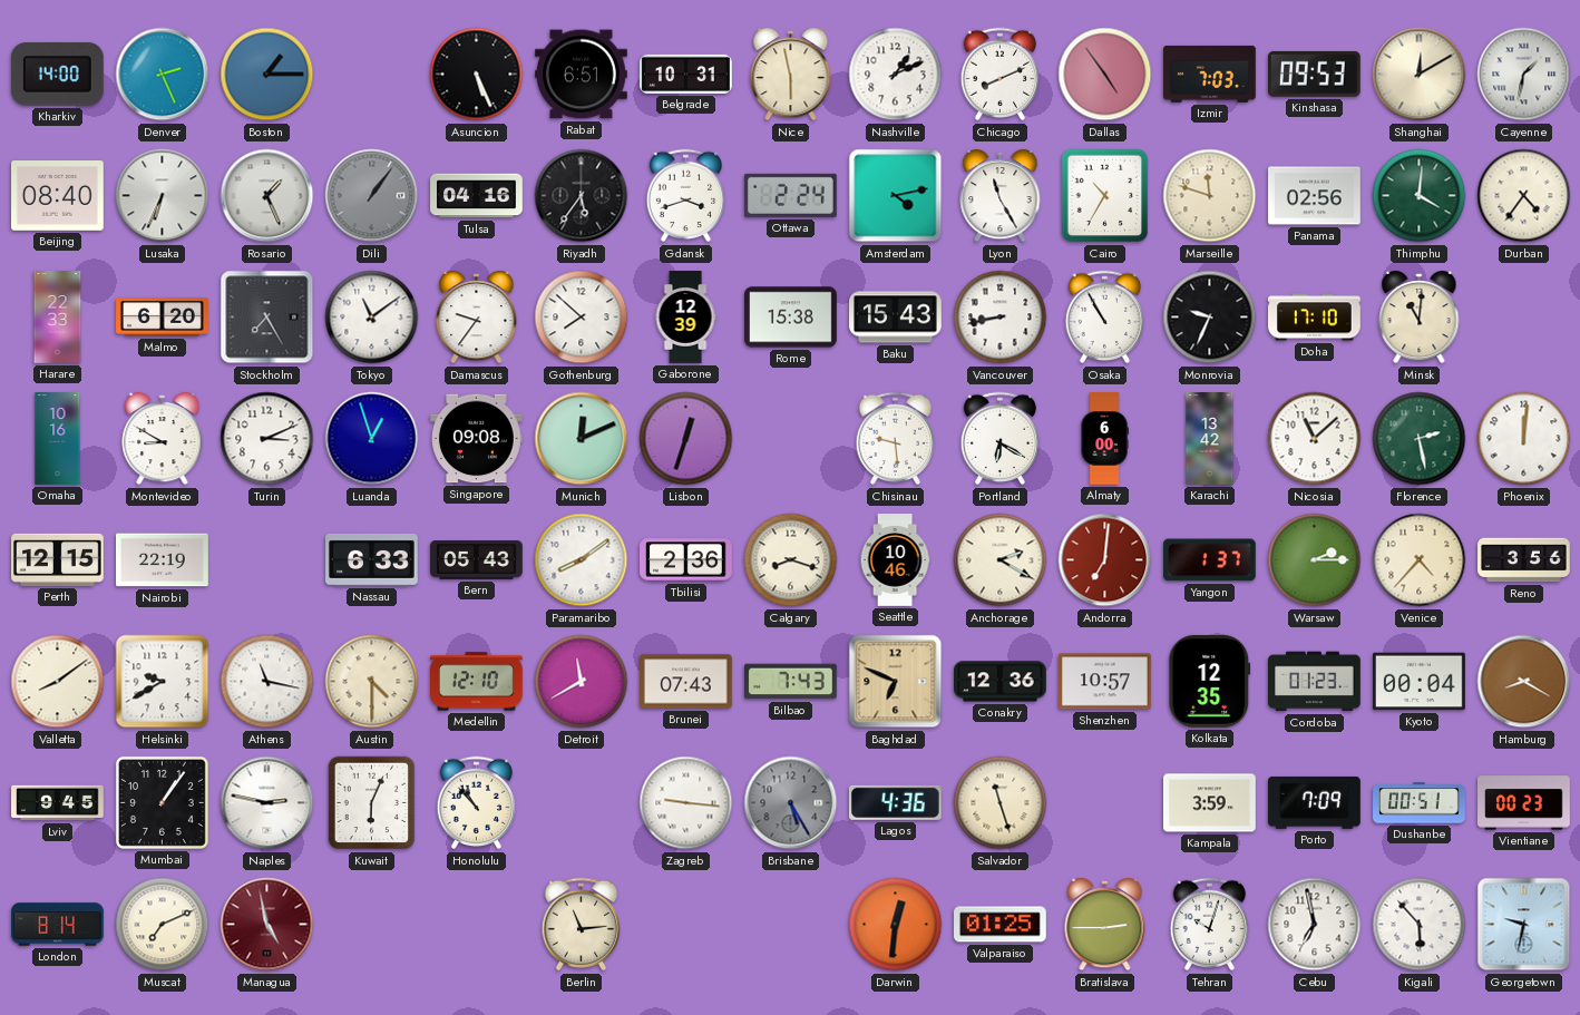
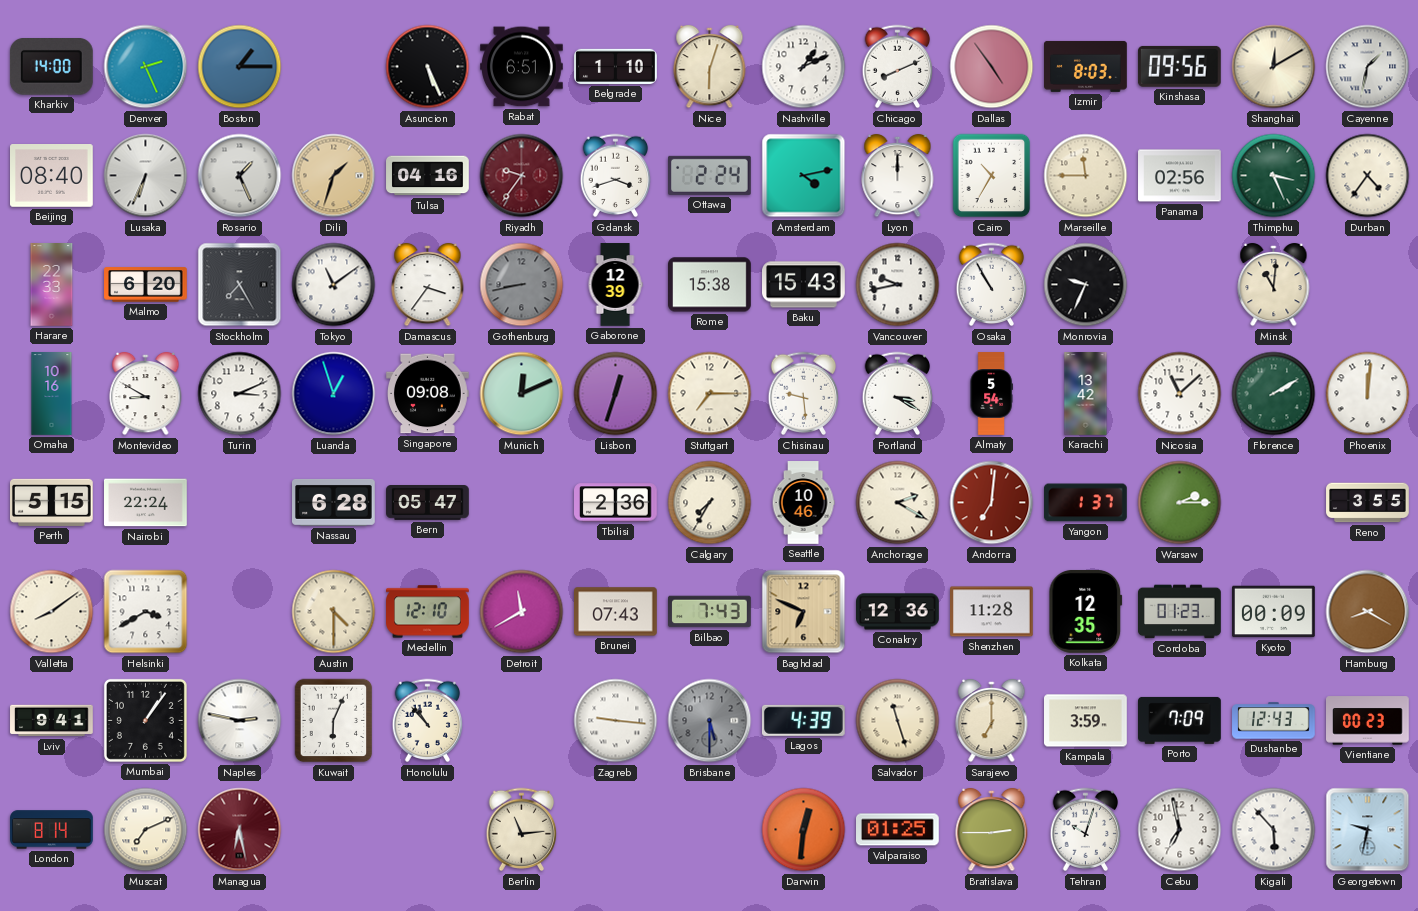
Belgrade: 10:31 -> 1:10
Nice: 5:58 -> 6:03
Izmir: 7:03 -> 8:03
Kinshasa: 09:53 -> 09:56
Dili: 1:06 -> 1:33
Dili dial: grey -> champagne
Riyadh: 5:36 -> 9:36
Riyadh dial: black -> burgundy
Lyon: 11:25 -> 12:00
Marseille: 11:48 -> 11:45
Thimphu: 4:01 -> 3:26
Damascus: 9:36 -> 3:36
Gothenburg: 7:52 -> 8:43
Gothenburg dial: white -> grey
Vancouver: 8:43 -> 9:43
Doha: 17:10 -> none
Stuttgart: none -> 7:15
Portland: 6:20 -> 3:20
Almaty: 6:00 -> 5:54
Florence: 2:28 -> 2:10
Perth: 12:15 -> 5:15
Nairobi: 22:19 -> 22:24
Nassau: 6:33 -> 6:28
Bern: 05:43 -> 05:47
Paramaribo: 8:09 -> none
Calgary: 8:18 -> 7:35
Venice: 4:37 -> none
Reno: 3:56 -> 3:55
Helsinki: 9:40 -> 3:40
Athens: 11:17 -> none
Shenzhen: 10:57 -> 11:28
Kyoto: 00:04 -> 00:09
Lviv: 9:45 -> 9:41
Brisbane: 5:25 -> 5:30
Lagos: 4:36 -> 4:39
Sarajevo: none -> 7:00
Dushanbe: 00:51 -> 12:43
Managua: 4:58 -> 6:28
